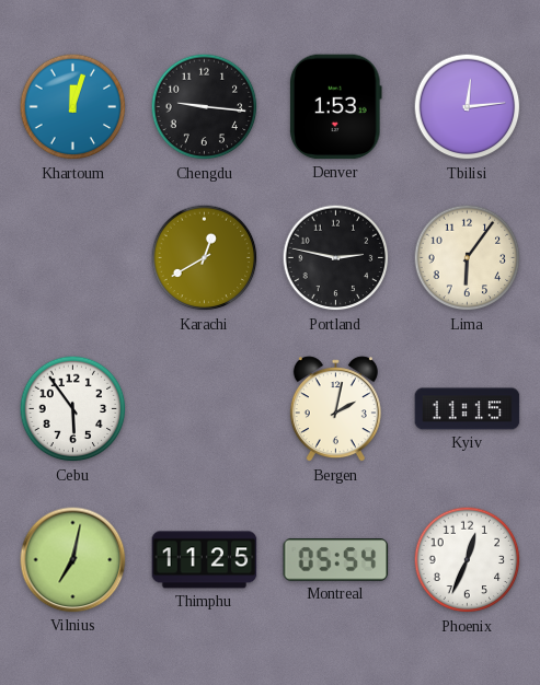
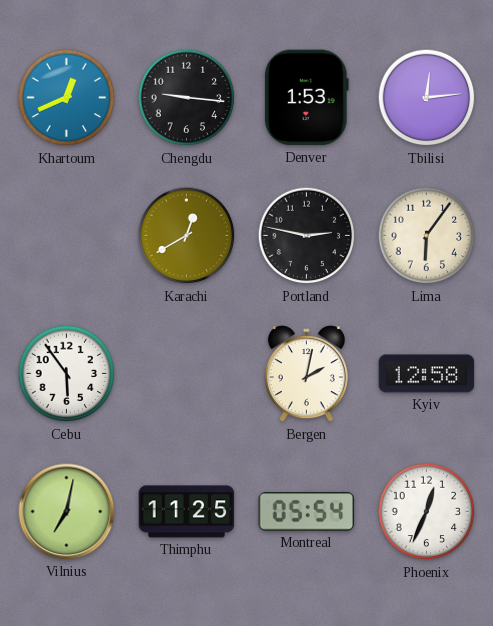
Khartoum: 12:03 -> 12:41
Kyiv: 11:15 -> 12:58
